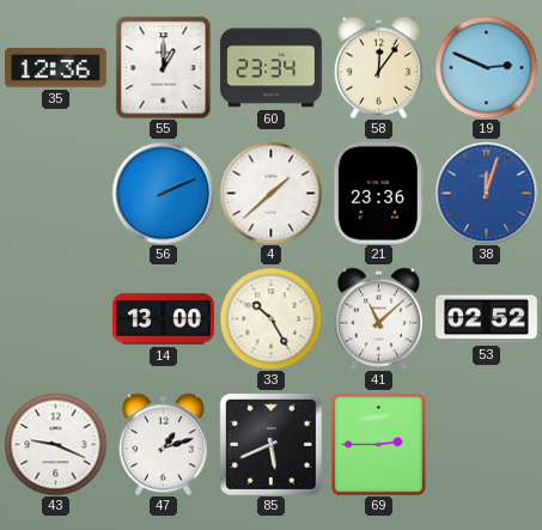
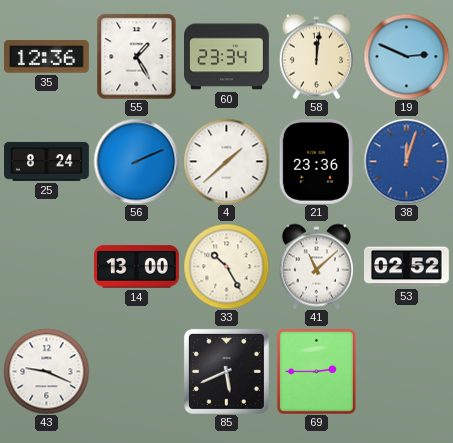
55: 1:00 -> 1:25
58: 12:06 -> 12:01
25: none -> 8:24
47: 1:12 -> none
